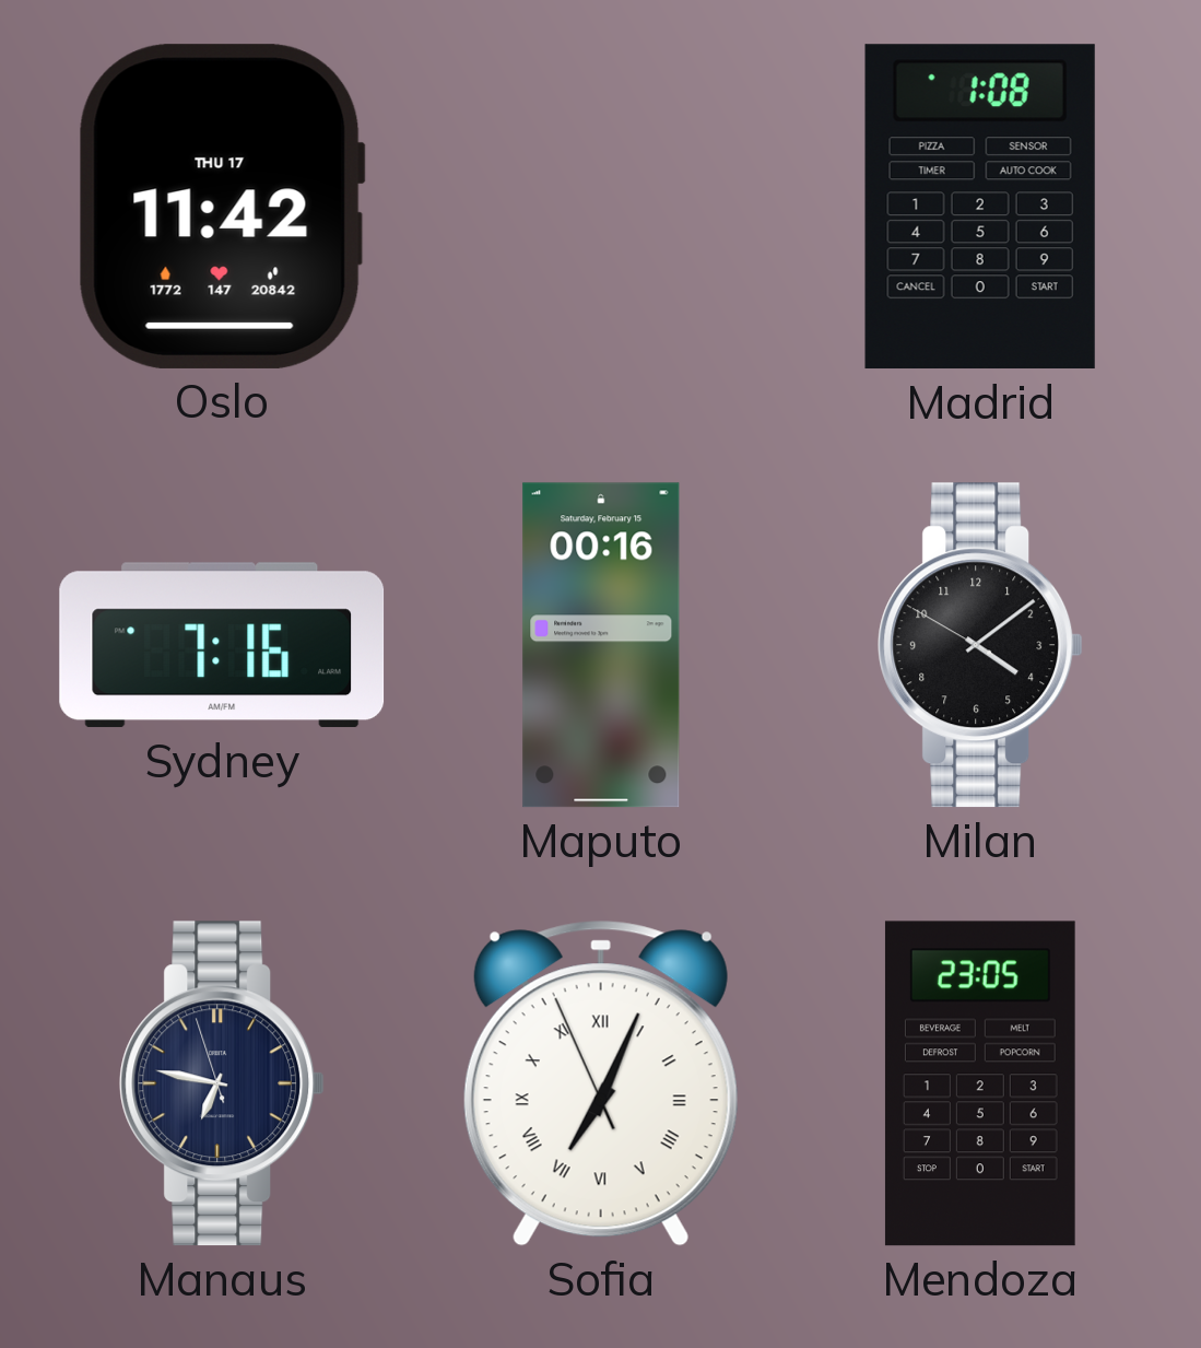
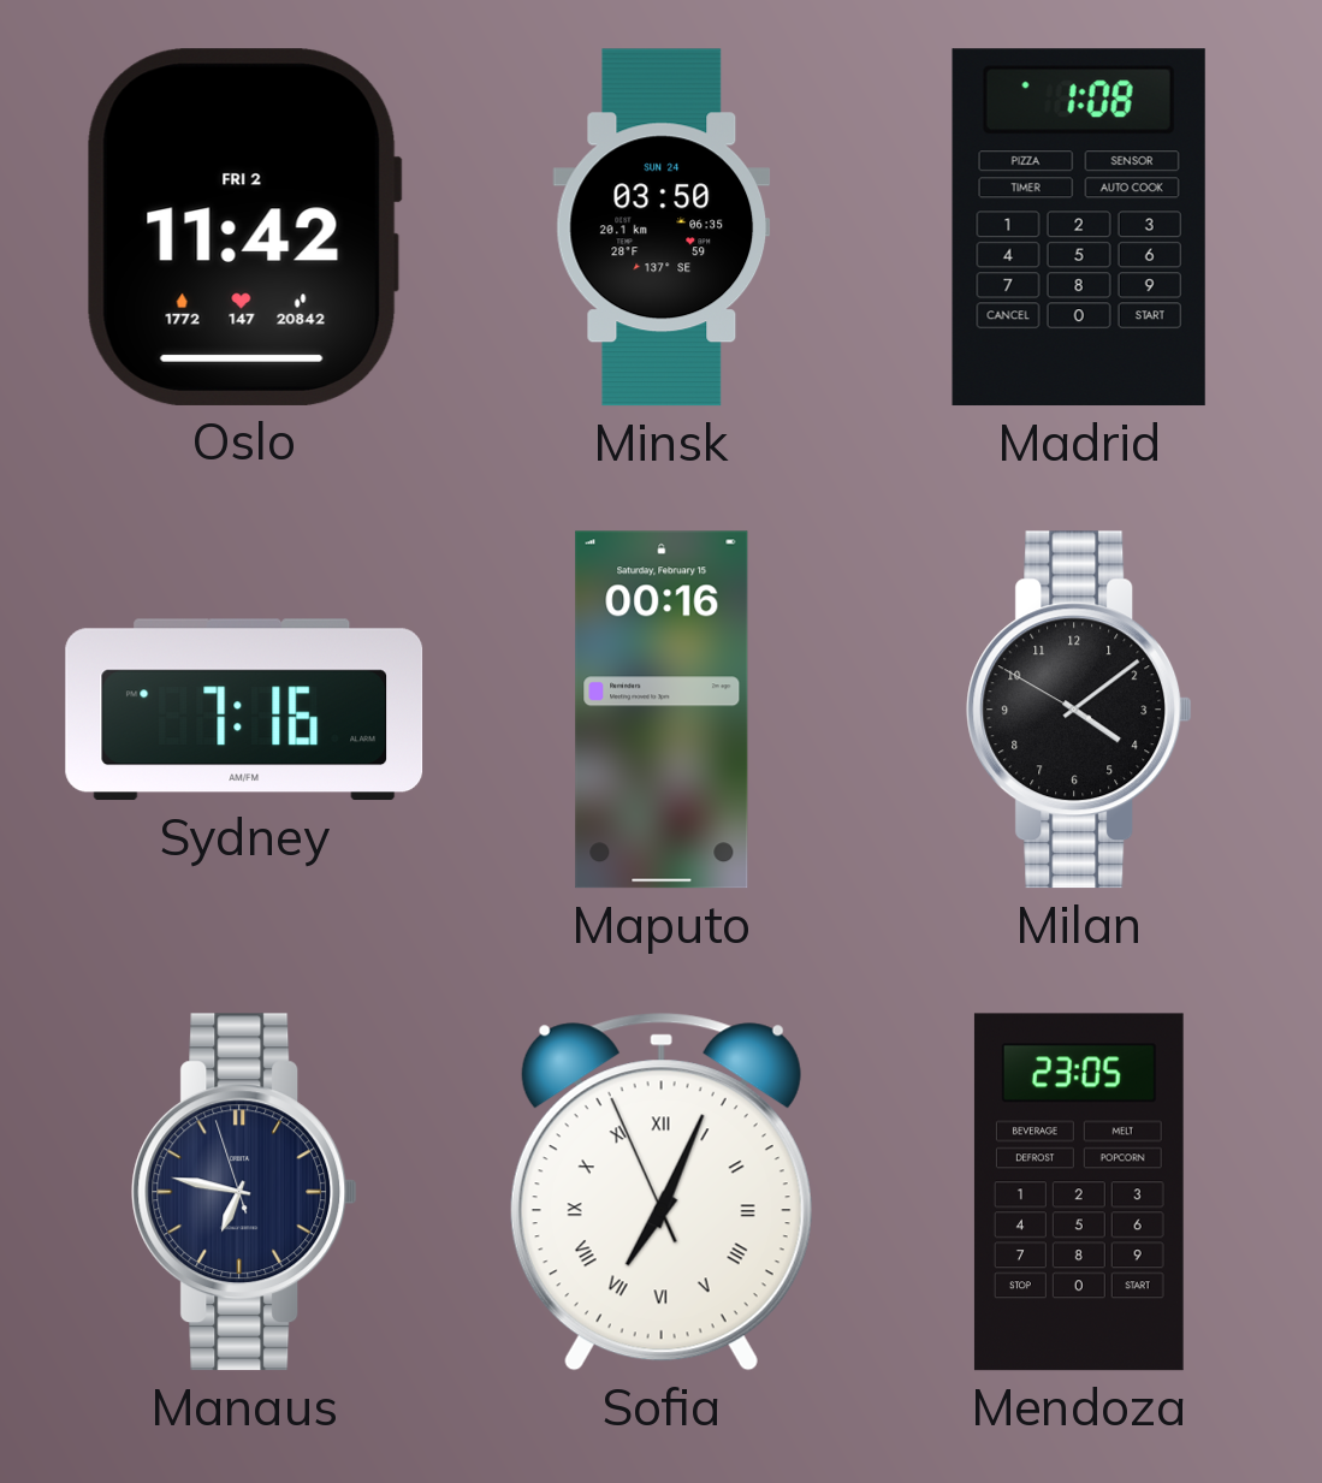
Oslo date: THU 17 -> FRI 2
Minsk: none -> 03:50
